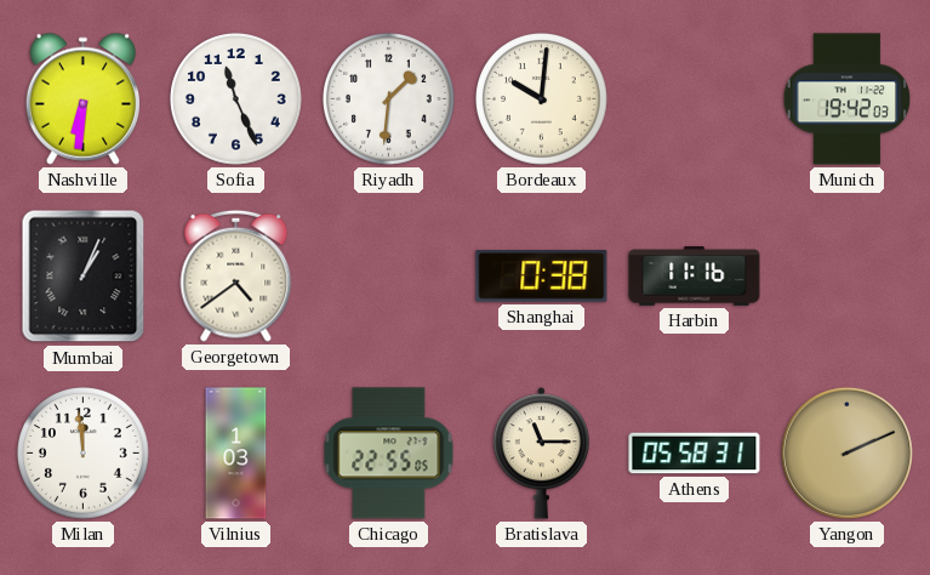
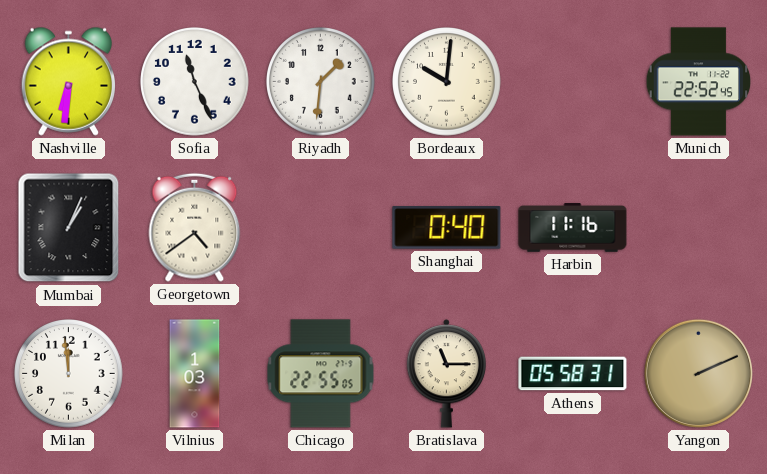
Munich: 19:42 -> 22:52
Shanghai: 0:38 -> 0:40
